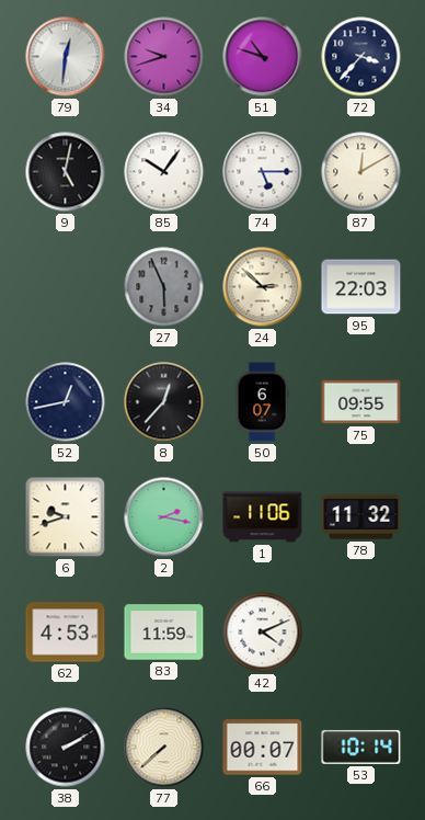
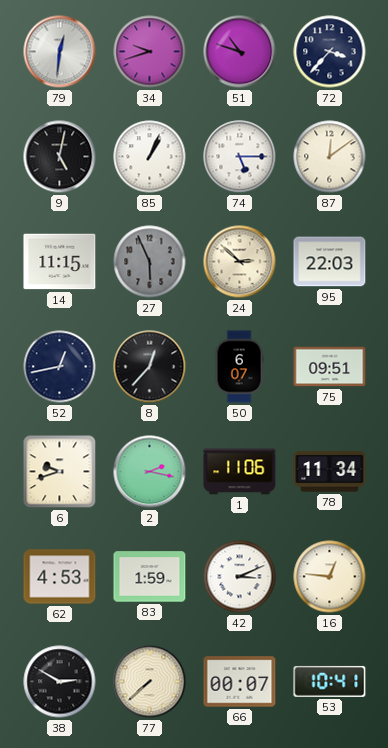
85: 10:06 -> 1:04
87: 12:10 -> 12:09
14: none -> 11:15
75: 09:55 -> 09:51
78: 11:32 -> 11:34
83: 11:59 -> 1:59
42: 4:11 -> 3:11
16: none -> 12:46
38: 2:10 -> 2:50
53: 10:14 -> 10:41
